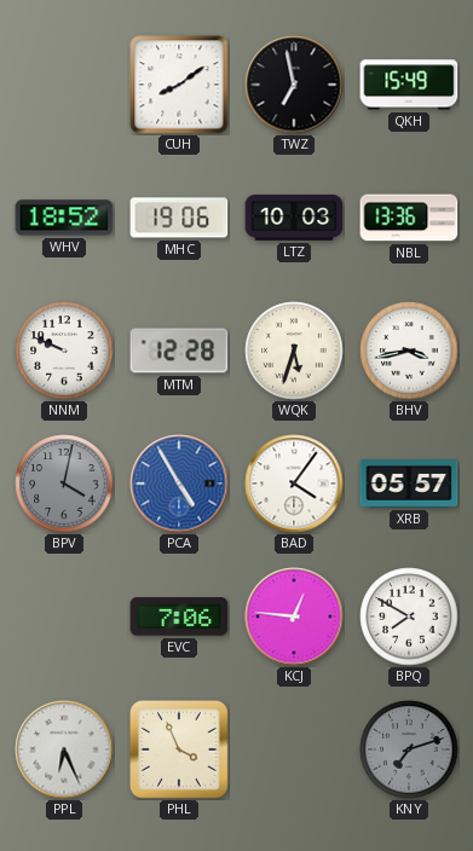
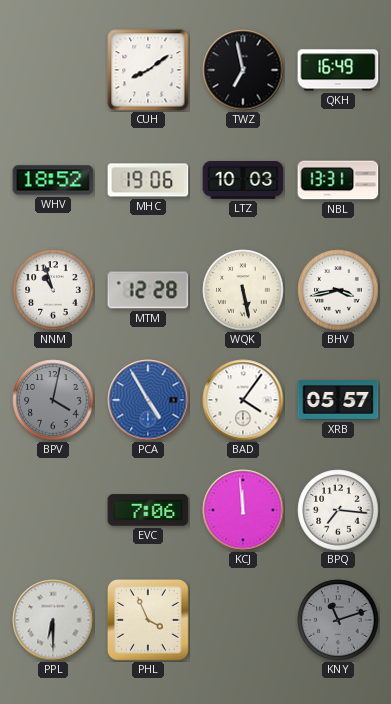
QKH: 15:49 -> 16:49
NBL: 13:36 -> 13:31
NNM: 9:49 -> 10:57
WQK: 5:33 -> 5:28
KCJ: 12:46 -> 11:59
BPQ: 7:50 -> 7:16
PPL: 6:26 -> 6:30
KNY: 7:12 -> 11:12
